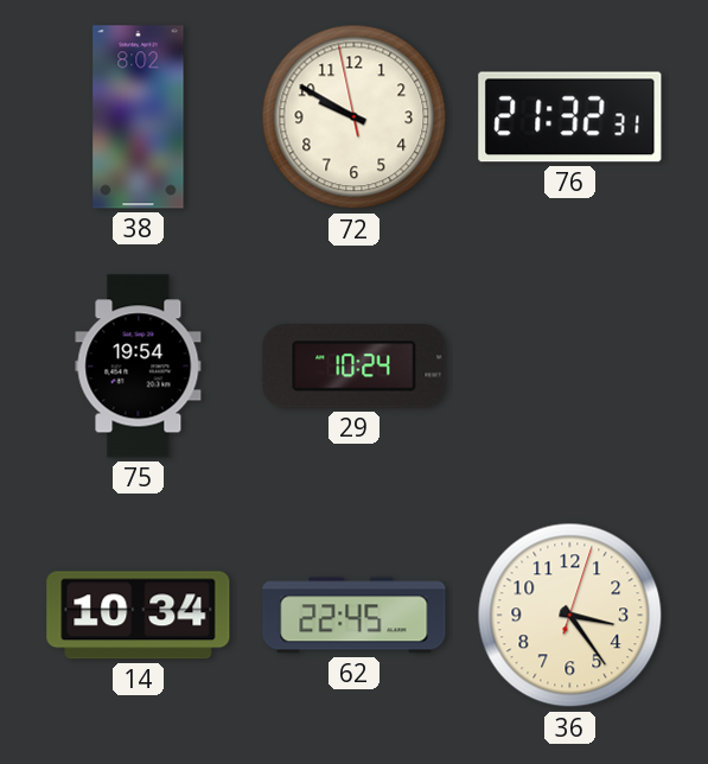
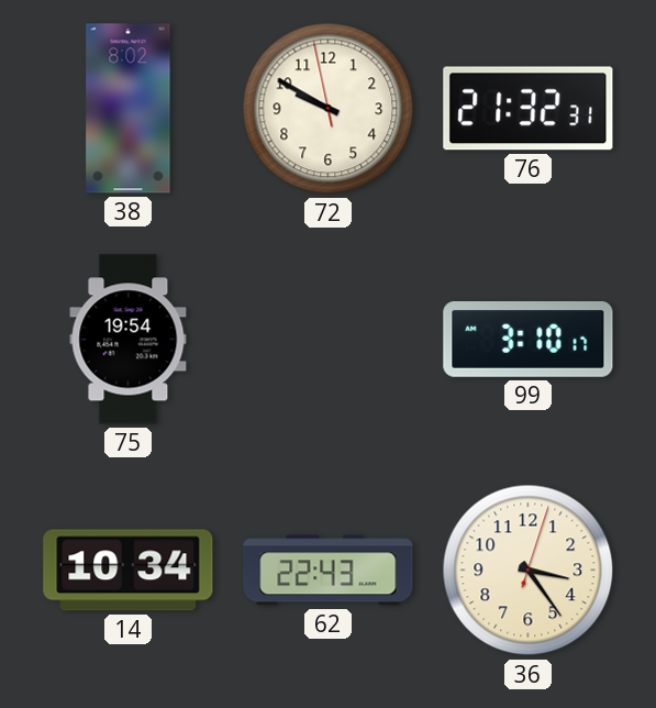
29: 10:24 -> none
99: none -> 3:10
62: 22:45 -> 22:43
